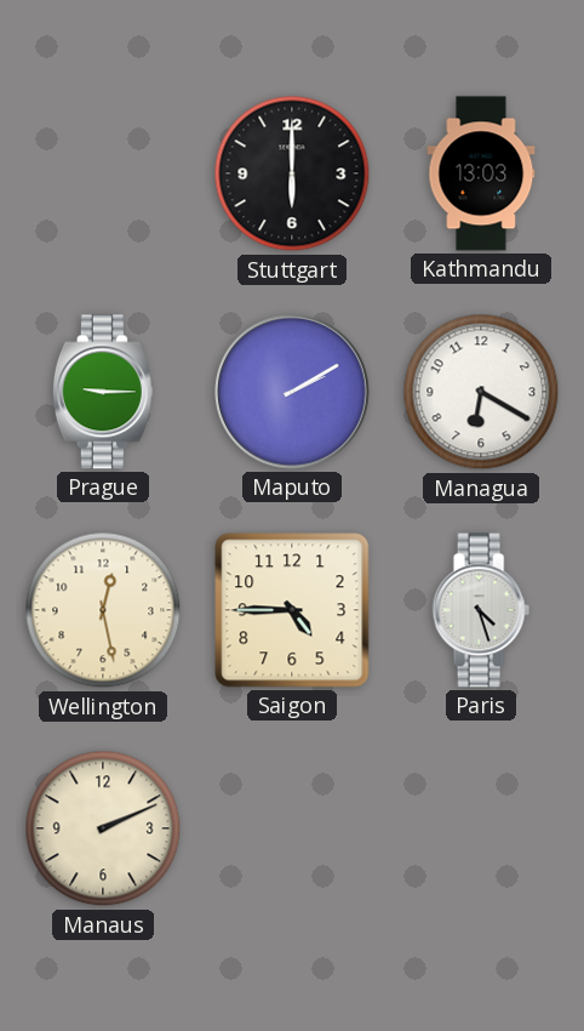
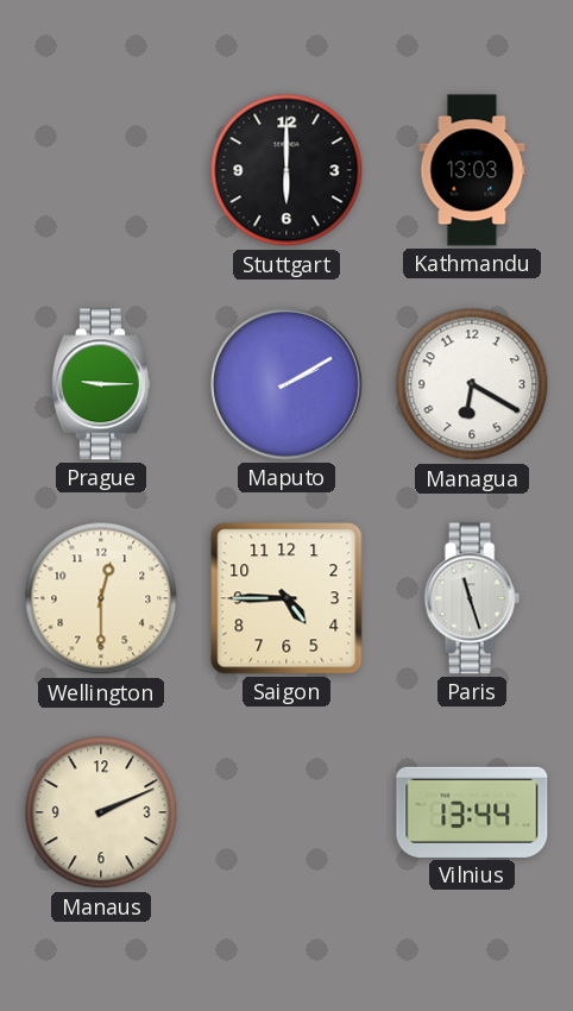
Wellington: 12:28 -> 12:30
Paris: 4:27 -> 11:27
Vilnius: none -> 13:44
